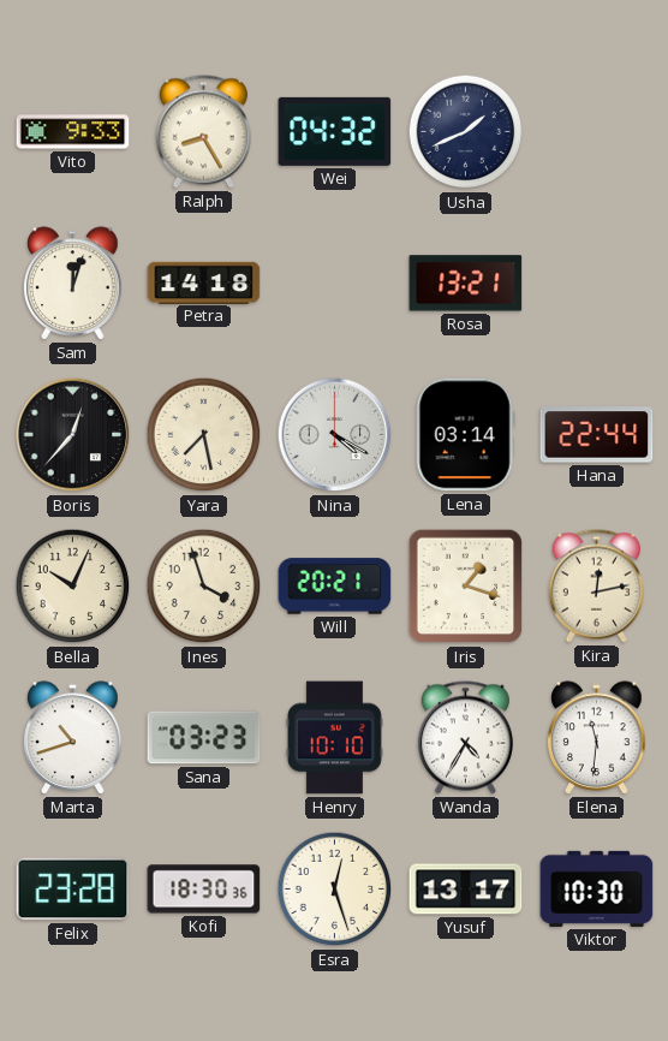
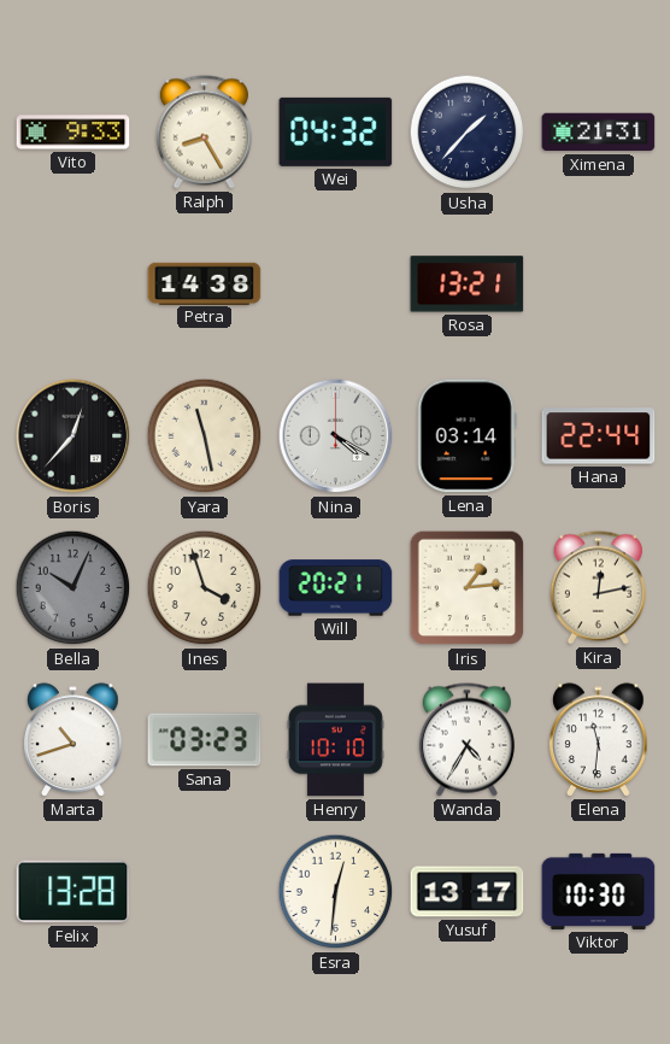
Usha: 1:41 -> 1:37
Ximena: none -> 21:31
Sam: 12:03 -> none
Petra: 14:18 -> 14:38
Yara: 7:28 -> 11:28
Bella dial: cream -> grey
Iris: 1:18 -> 1:14
Felix: 23:28 -> 13:28
Kofi: 18:30 -> none
Esra: 12:27 -> 12:31
